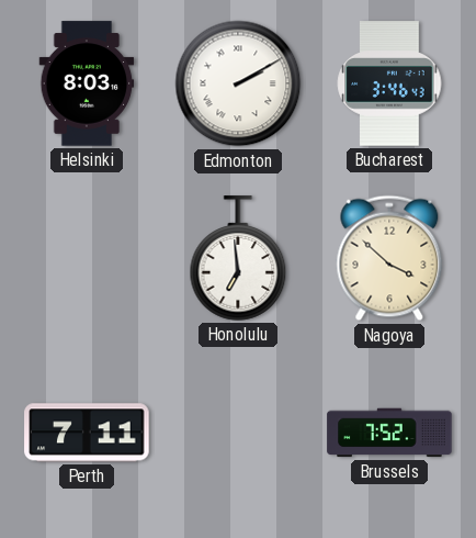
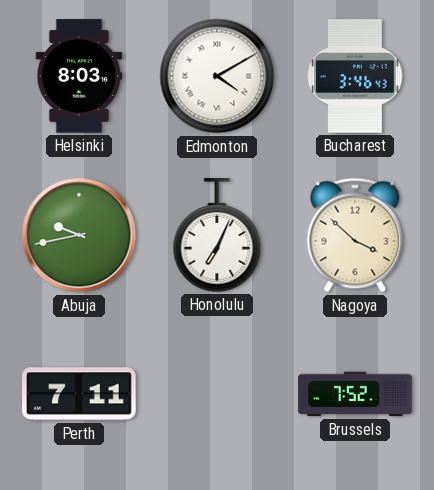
Edmonton: 2:10 -> 4:10
Abuja: none -> 9:43
Honolulu: 6:59 -> 7:04
